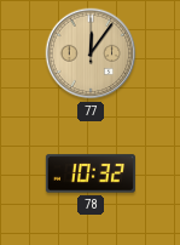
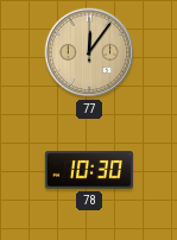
78: 10:32 -> 10:30
